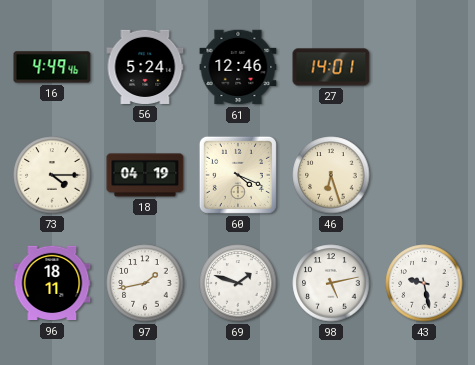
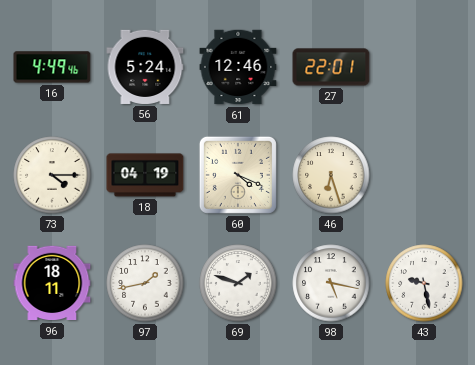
27: 14:01 -> 22:01
98: 5:13 -> 5:17
